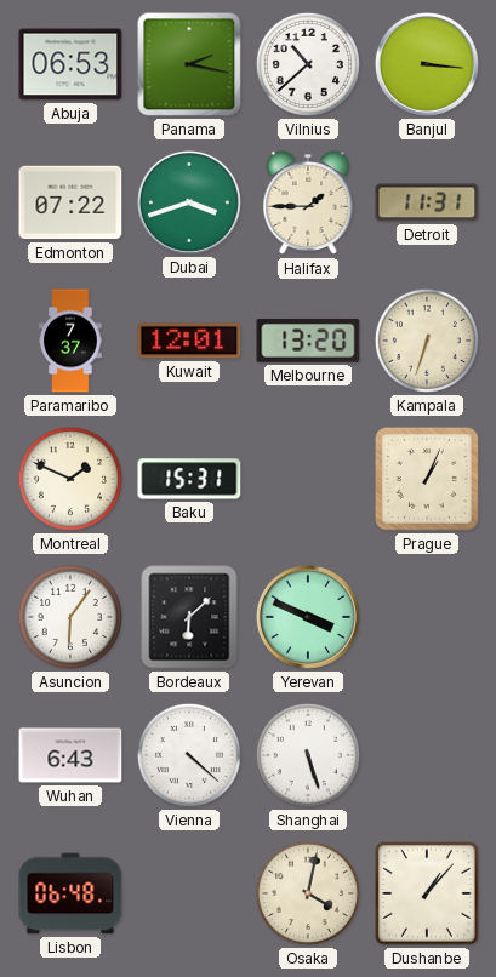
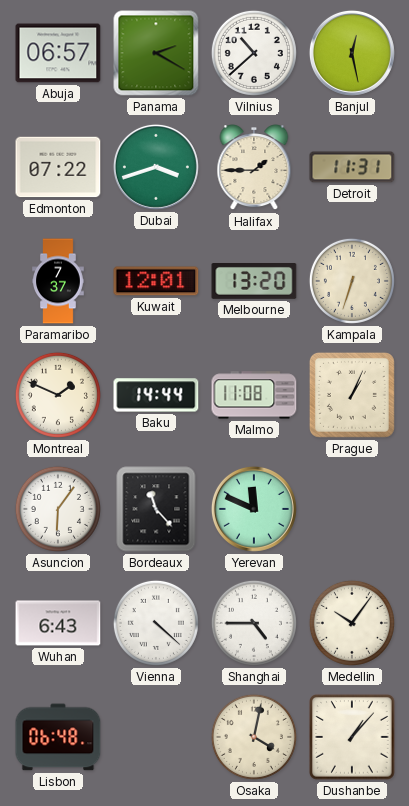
Abuja: 06:53 -> 06:57
Panama: 2:17 -> 2:20
Banjul: 3:16 -> 12:28
Baku: 15:31 -> 14:44
Malmo: none -> 11:08
Bordeaux: 6:08 -> 11:23
Yerevan: 3:49 -> 11:49
Shanghai: 5:27 -> 4:45
Medellin: none -> 10:06
